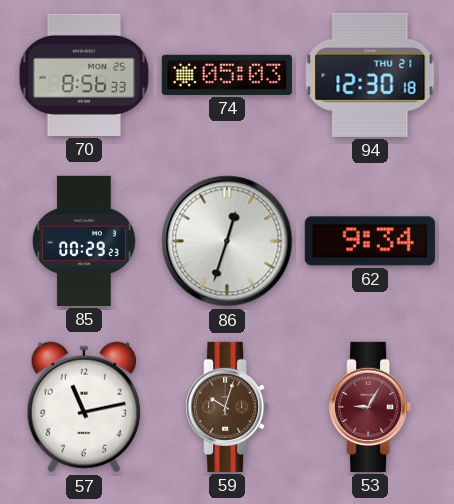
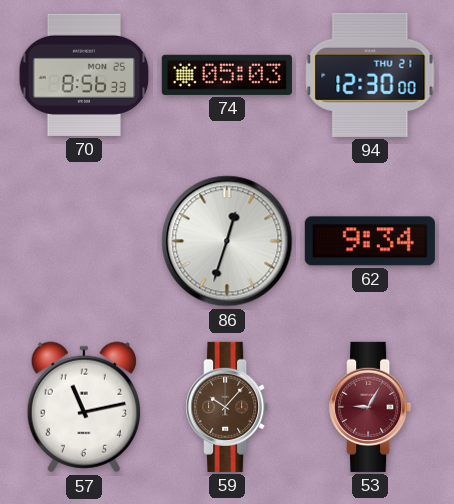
94: 12:30:18 -> 12:30:00
85: 00:29 -> none
59: 10:03 -> 10:07
